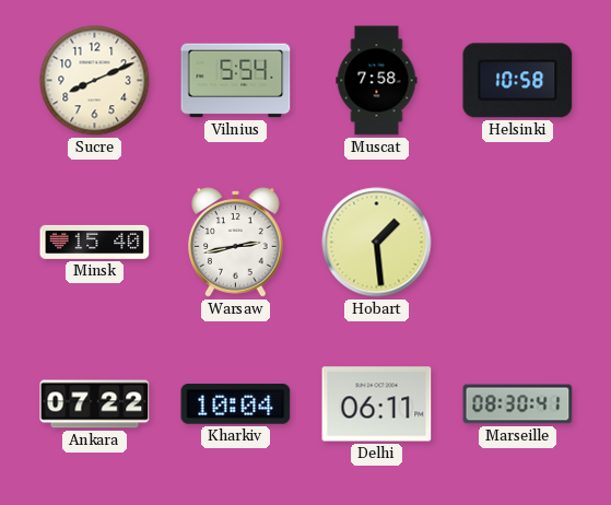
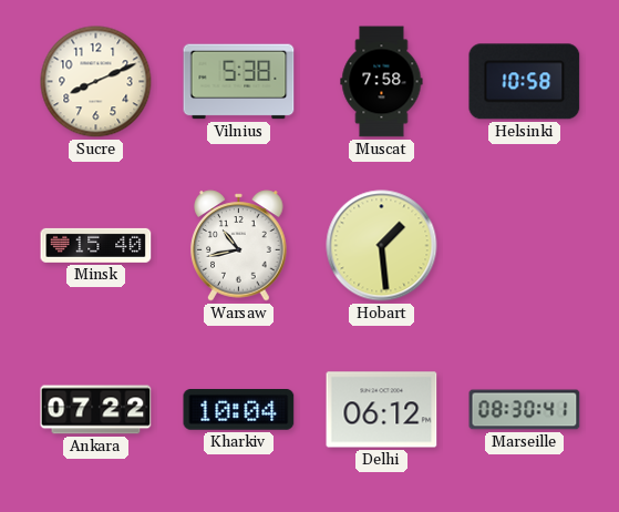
Vilnius: 5:54 -> 5:38
Warsaw: 2:43 -> 10:43
Delhi: 06:11 -> 06:12
